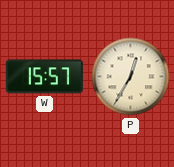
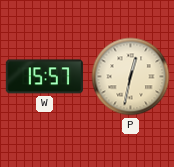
P: 12:35 -> 12:32
